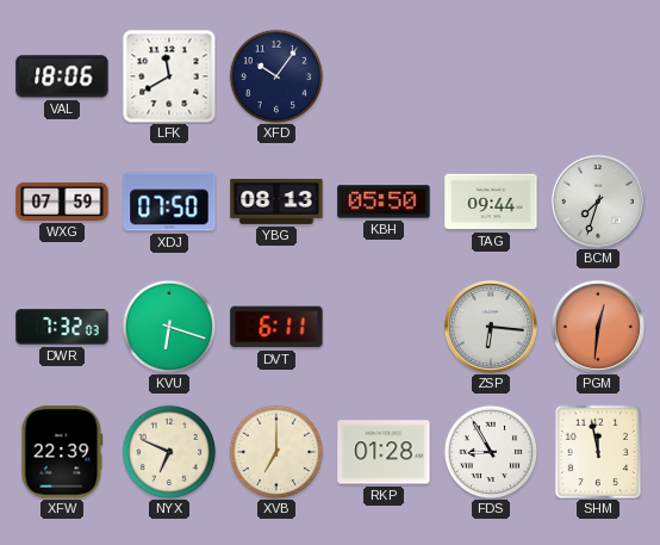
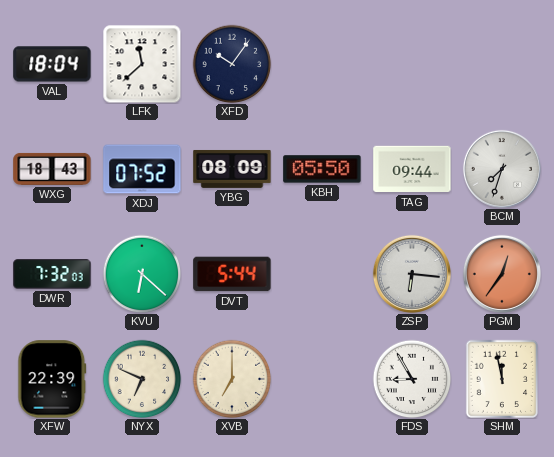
VAL: 18:06 -> 18:04
LFK: 11:40 -> 11:38
WXG: 07:59 -> 18:43
XDJ: 07:50 -> 07:52
YBG: 08:13 -> 08:09
KVU: 6:18 -> 6:22
DVT: 6:11 -> 5:44
PGM: 12:31 -> 12:36
RKP: 01:28 -> none
